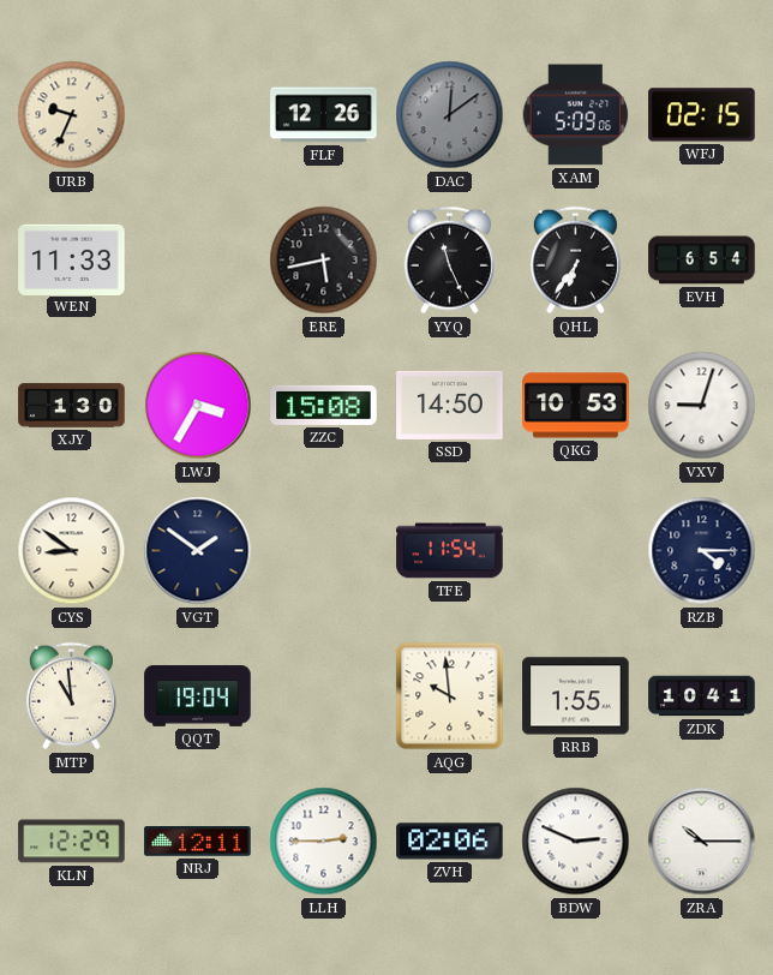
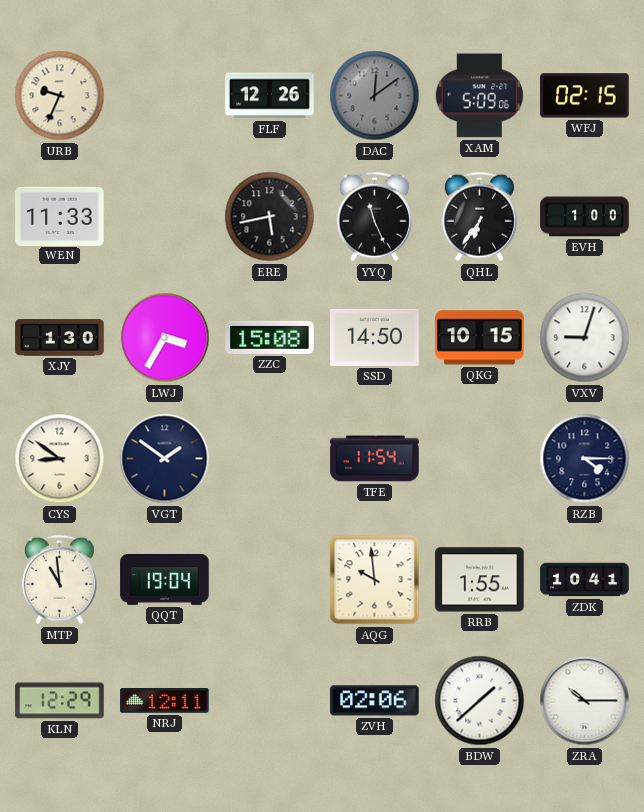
EVH: 6:54 -> 1:00
QKG: 10:53 -> 10:15
LLH: 2:45 -> none
BDW: 2:49 -> 1:38
